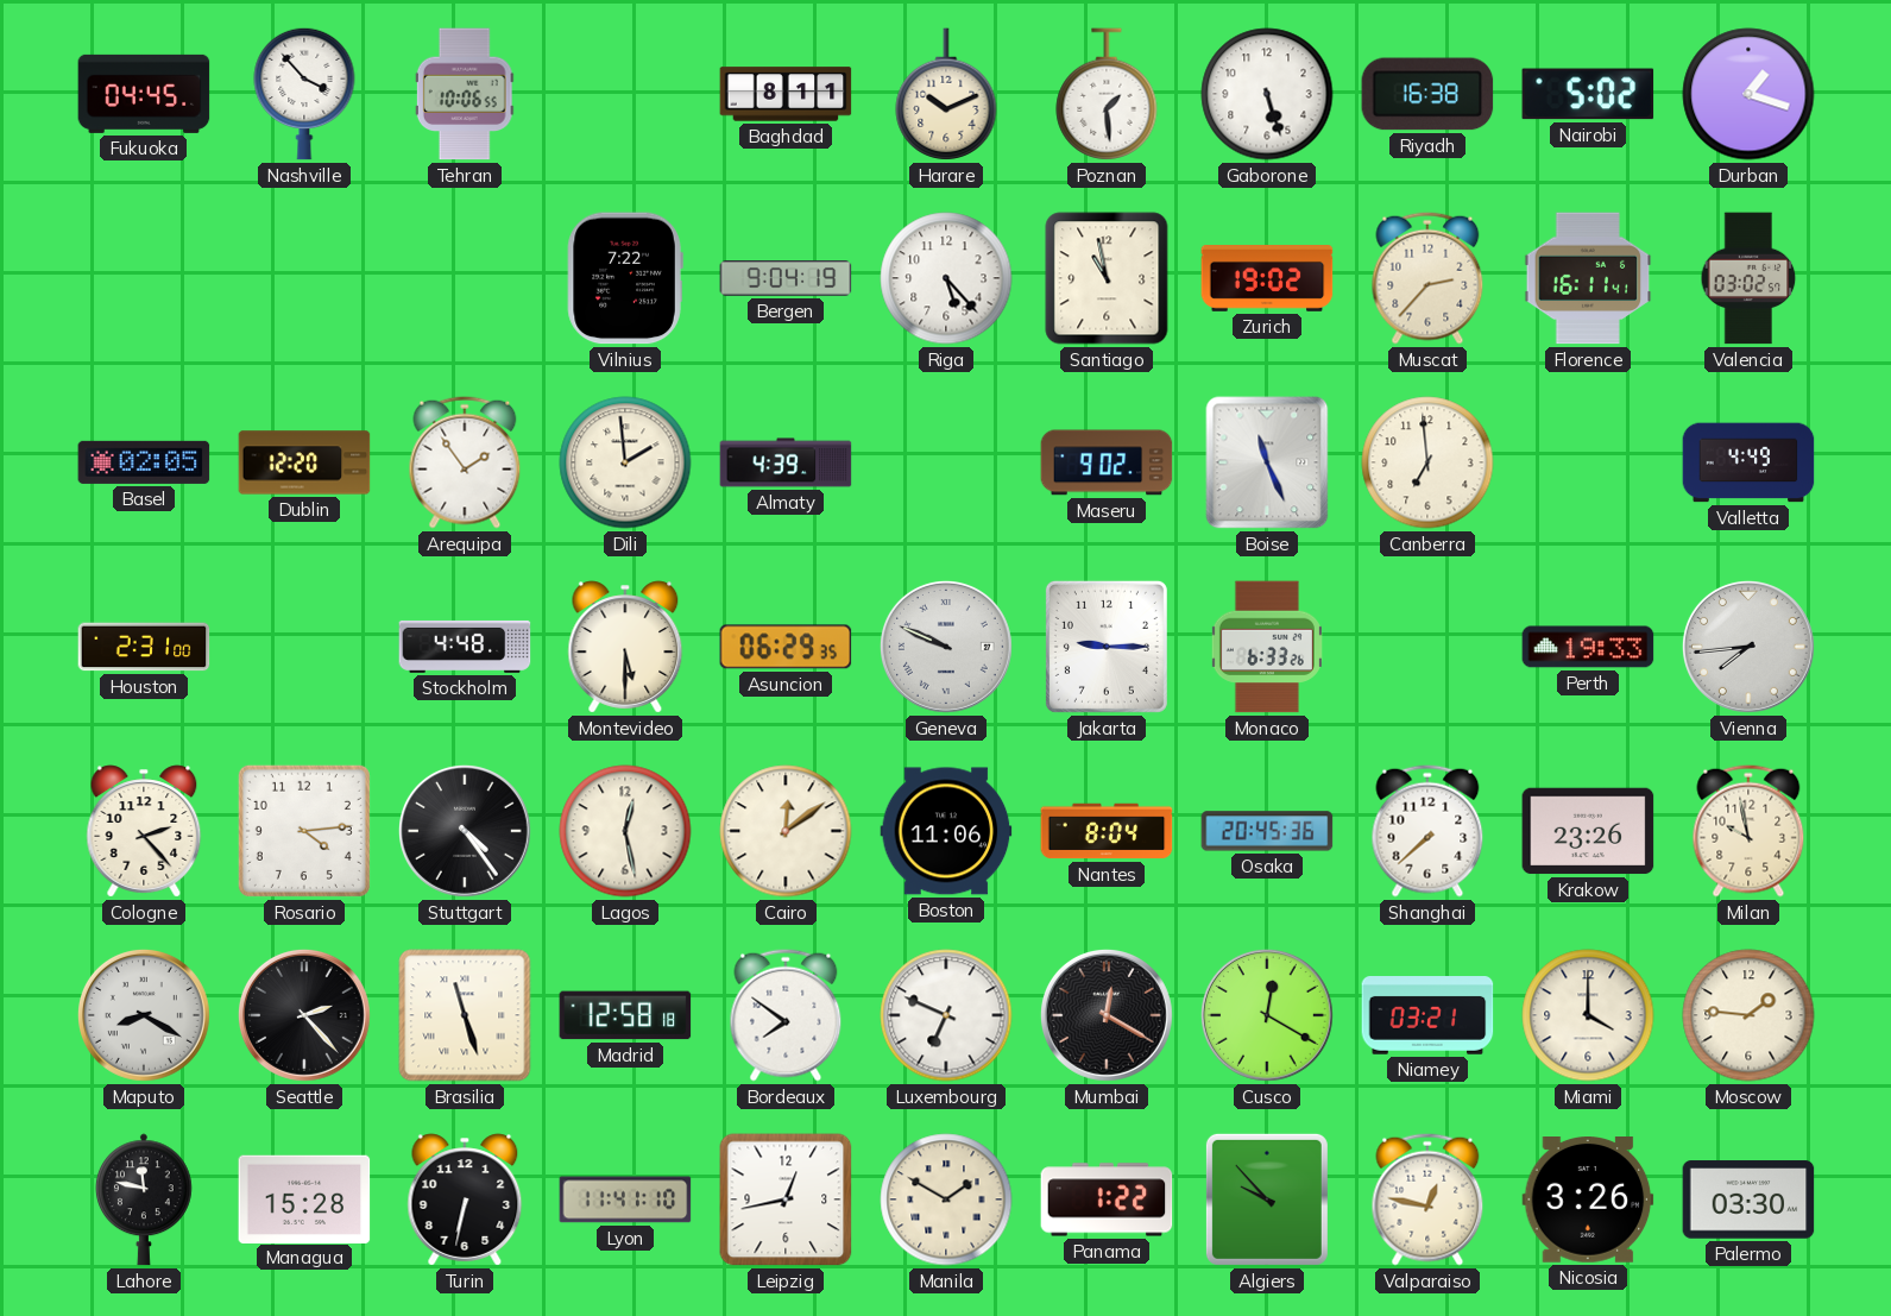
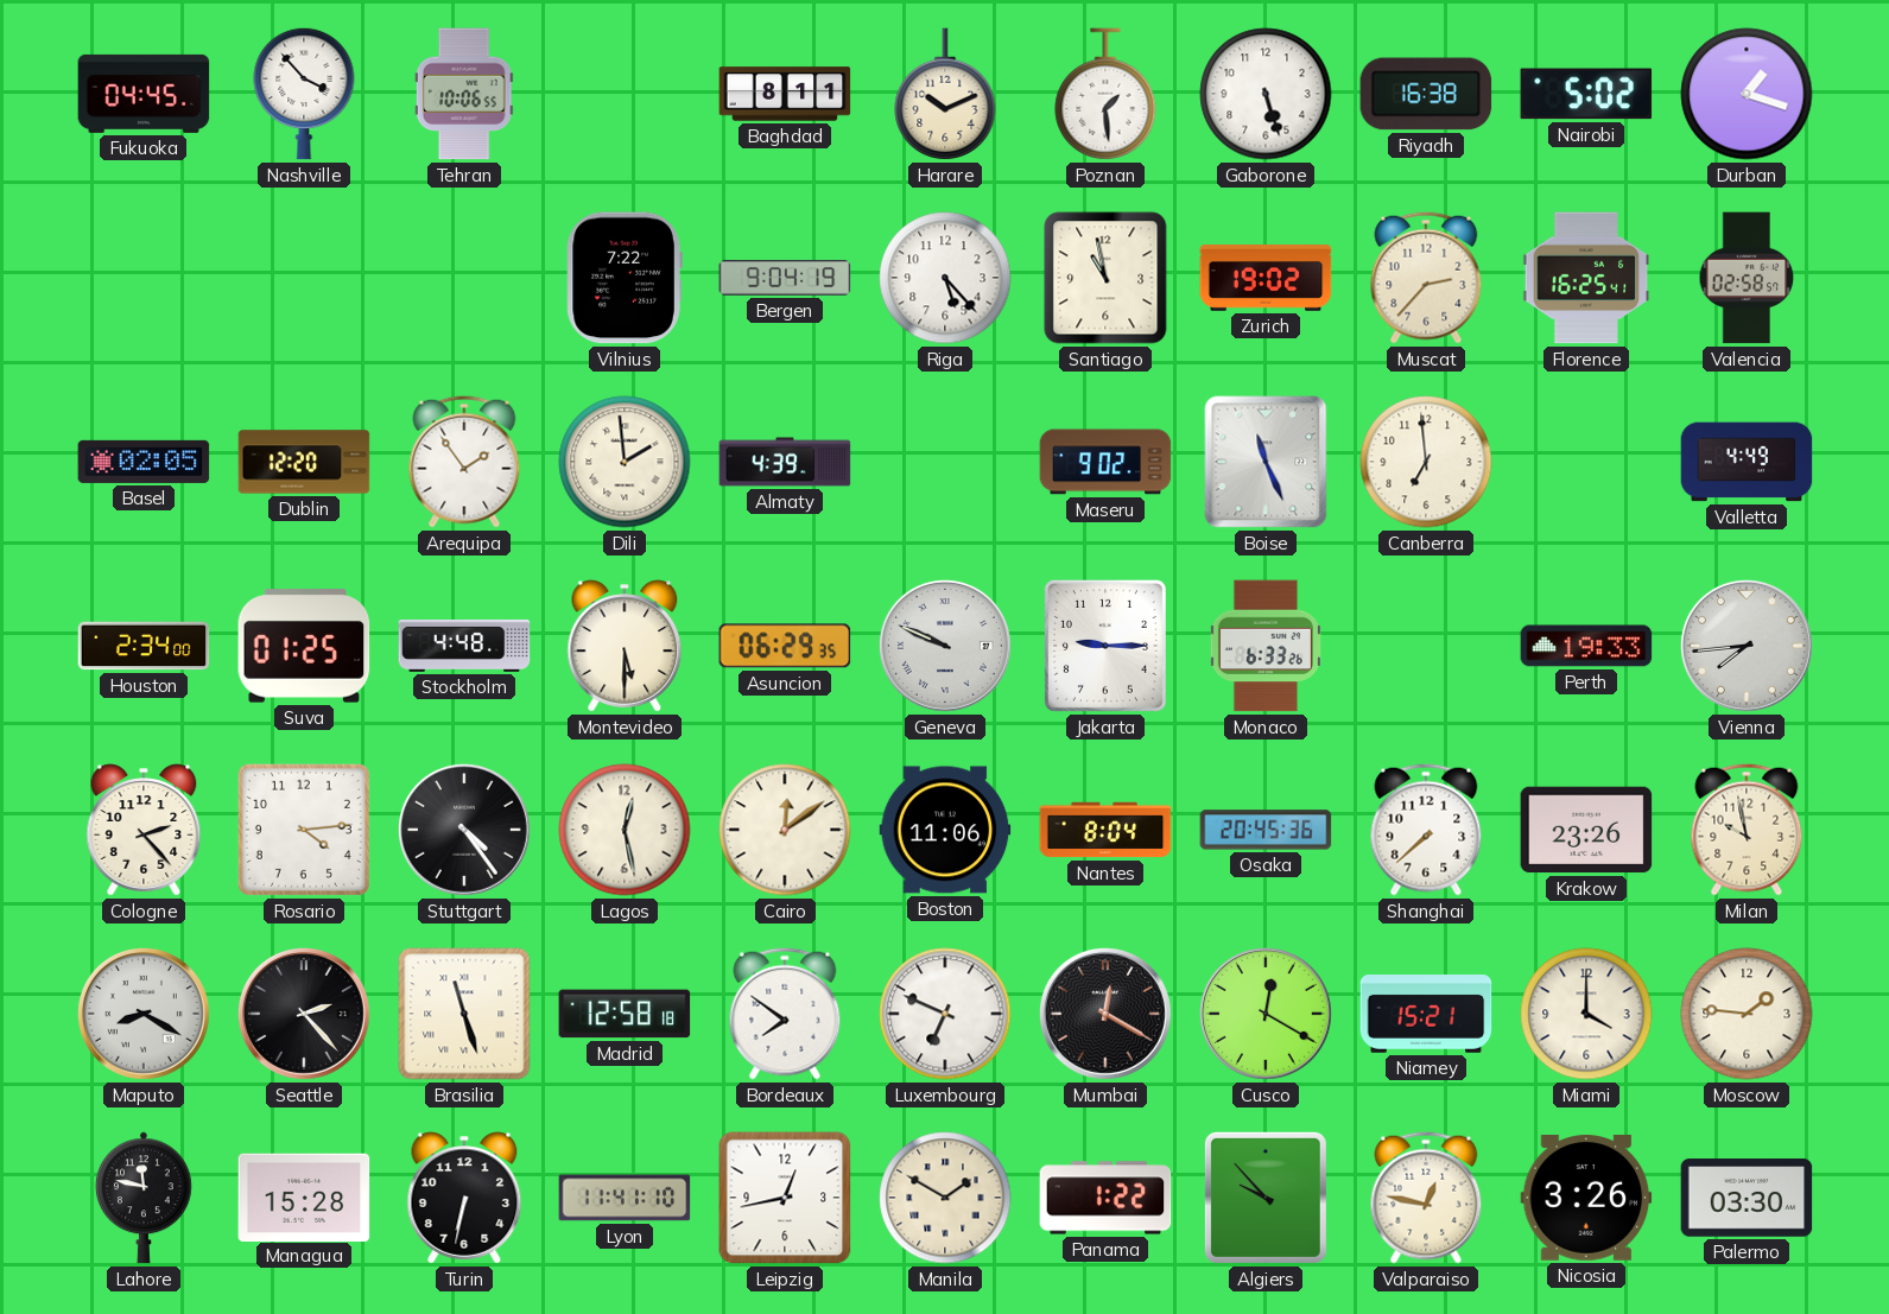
Florence: 16:11 -> 16:25
Valencia: 03:02 -> 02:58
Houston: 2:31 -> 2:34
Suva: none -> 01:25
Niamey: 03:21 -> 15:21
